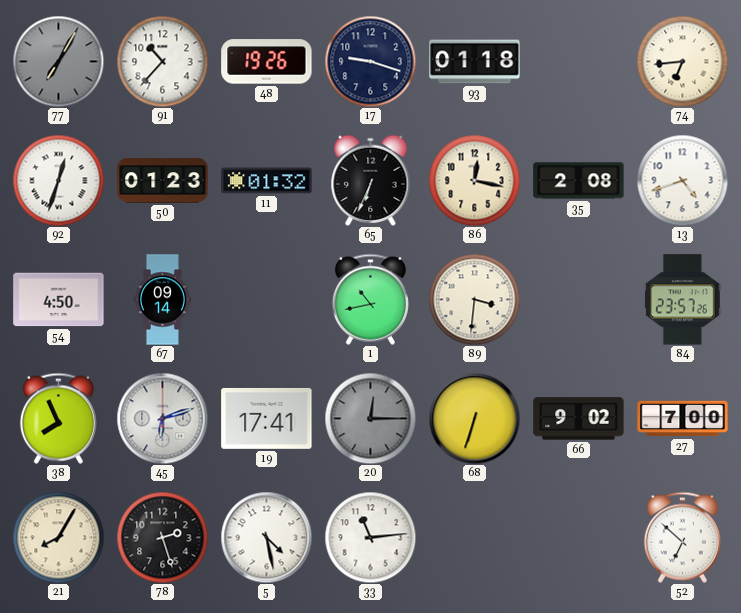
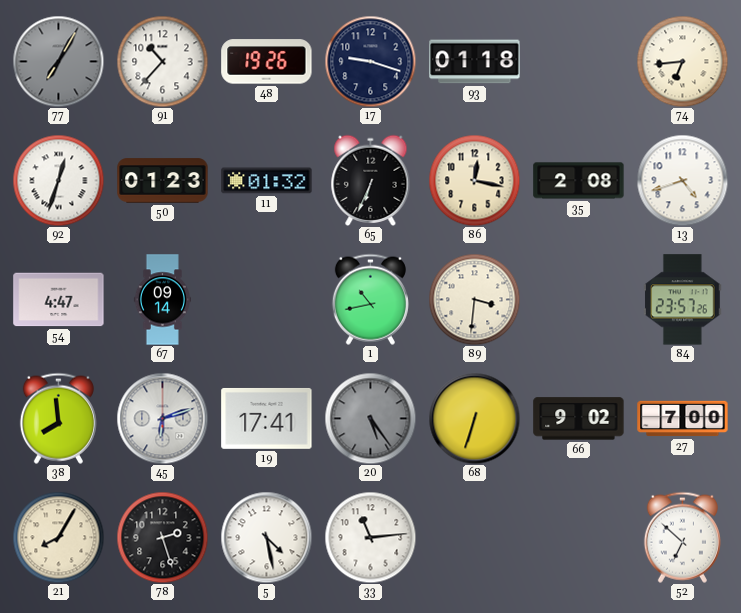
54: 4:50 -> 4:47
38: 7:56 -> 7:59
20: 12:15 -> 5:24
